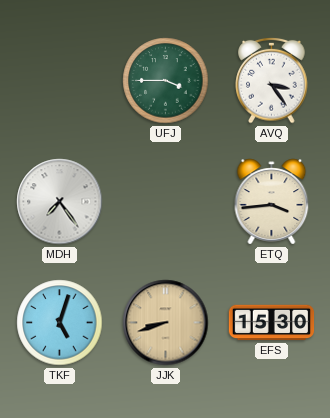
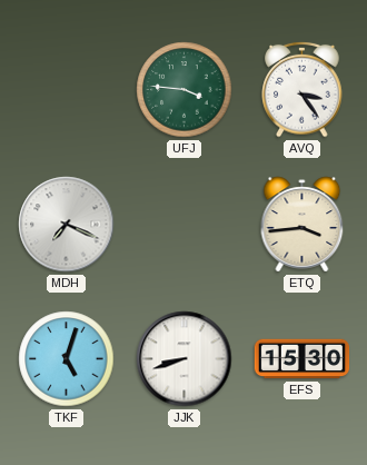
UFJ: 3:45 -> 3:46
MDH: 7:24 -> 7:19
JJK dial: champagne -> white
